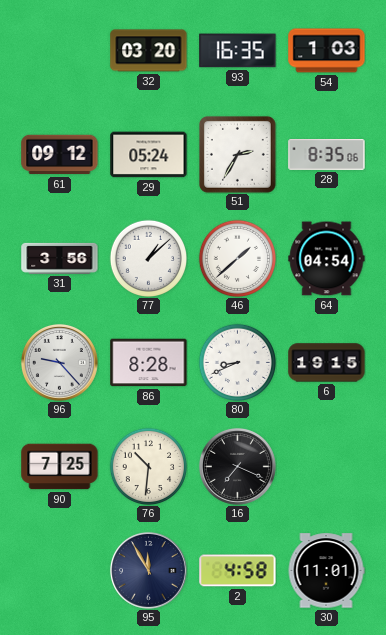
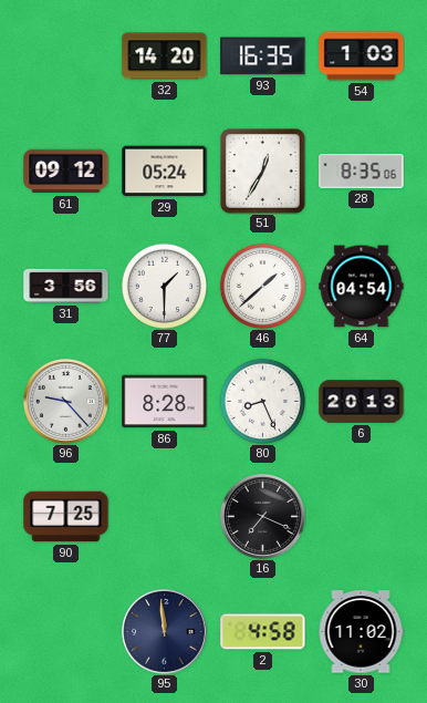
32: 03:20 -> 14:20
51: 2:35 -> 12:35
77: 1:08 -> 1:30
80: 8:41 -> 8:26
6: 19:15 -> 20:13
76: 10:31 -> none
95: 11:55 -> 11:59
30: 11:01 -> 11:02
